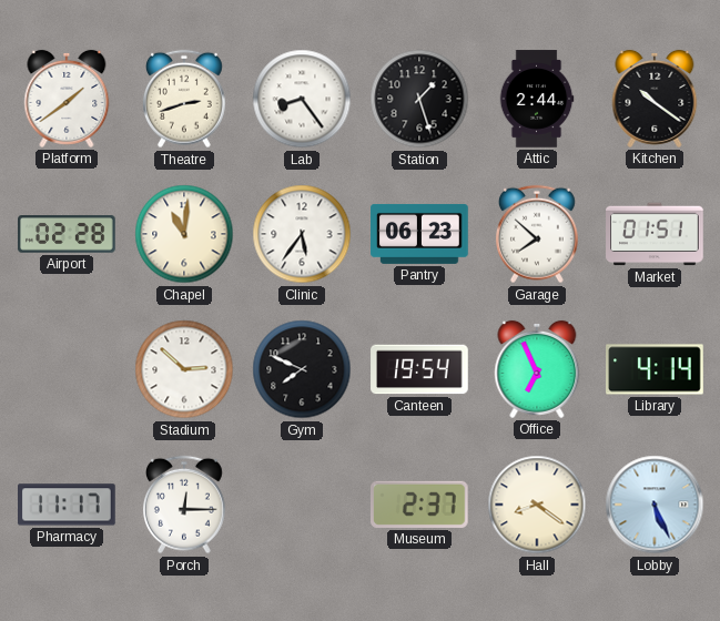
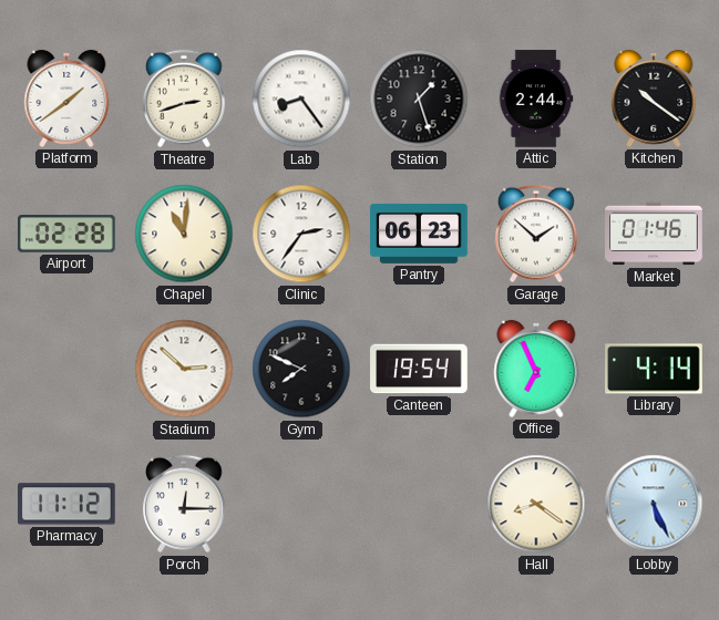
Clinic: 5:36 -> 2:36
Garage: 7:52 -> 1:52
Market: 01:51 -> 01:46
Pharmacy: 11:17 -> 11:12
Museum: 2:37 -> none
